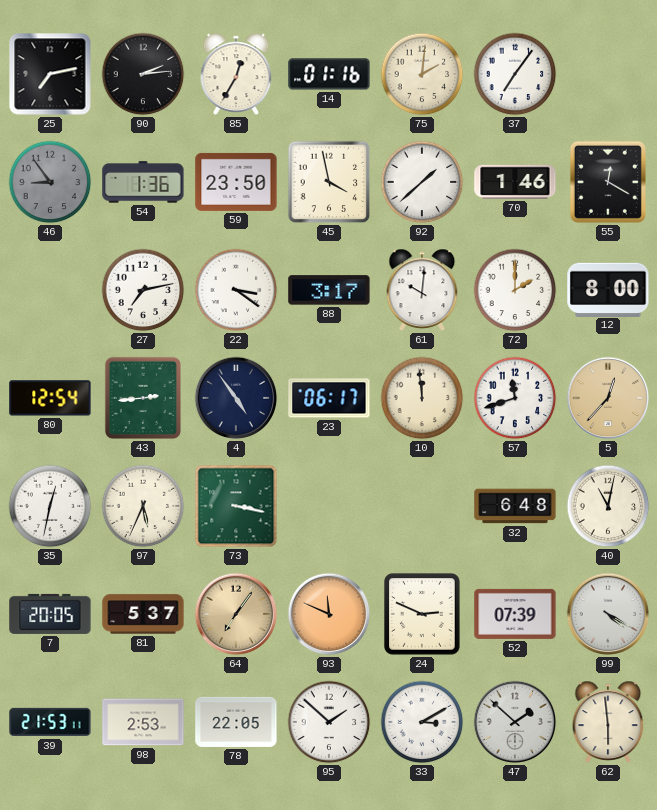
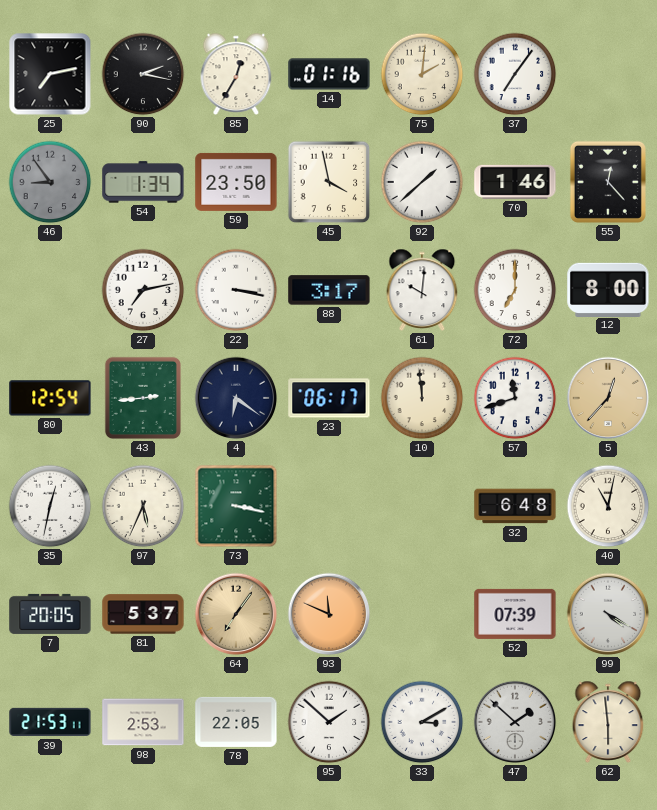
90: 2:14 -> 2:17
54: 1:36 -> 1:34
55: 12:20 -> 12:23
22: 3:21 -> 3:17
72: 2:00 -> 7:00
4: 4:54 -> 6:21
24: 2:49 -> none
